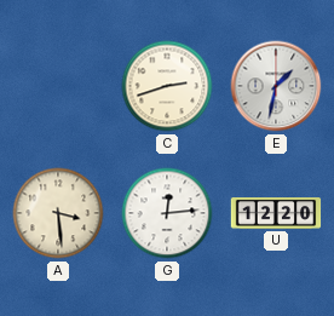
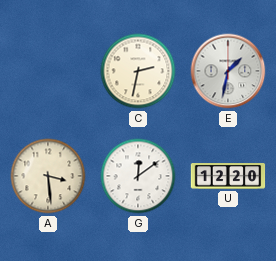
C: 2:42 -> 2:32
G: 12:14 -> 12:09
